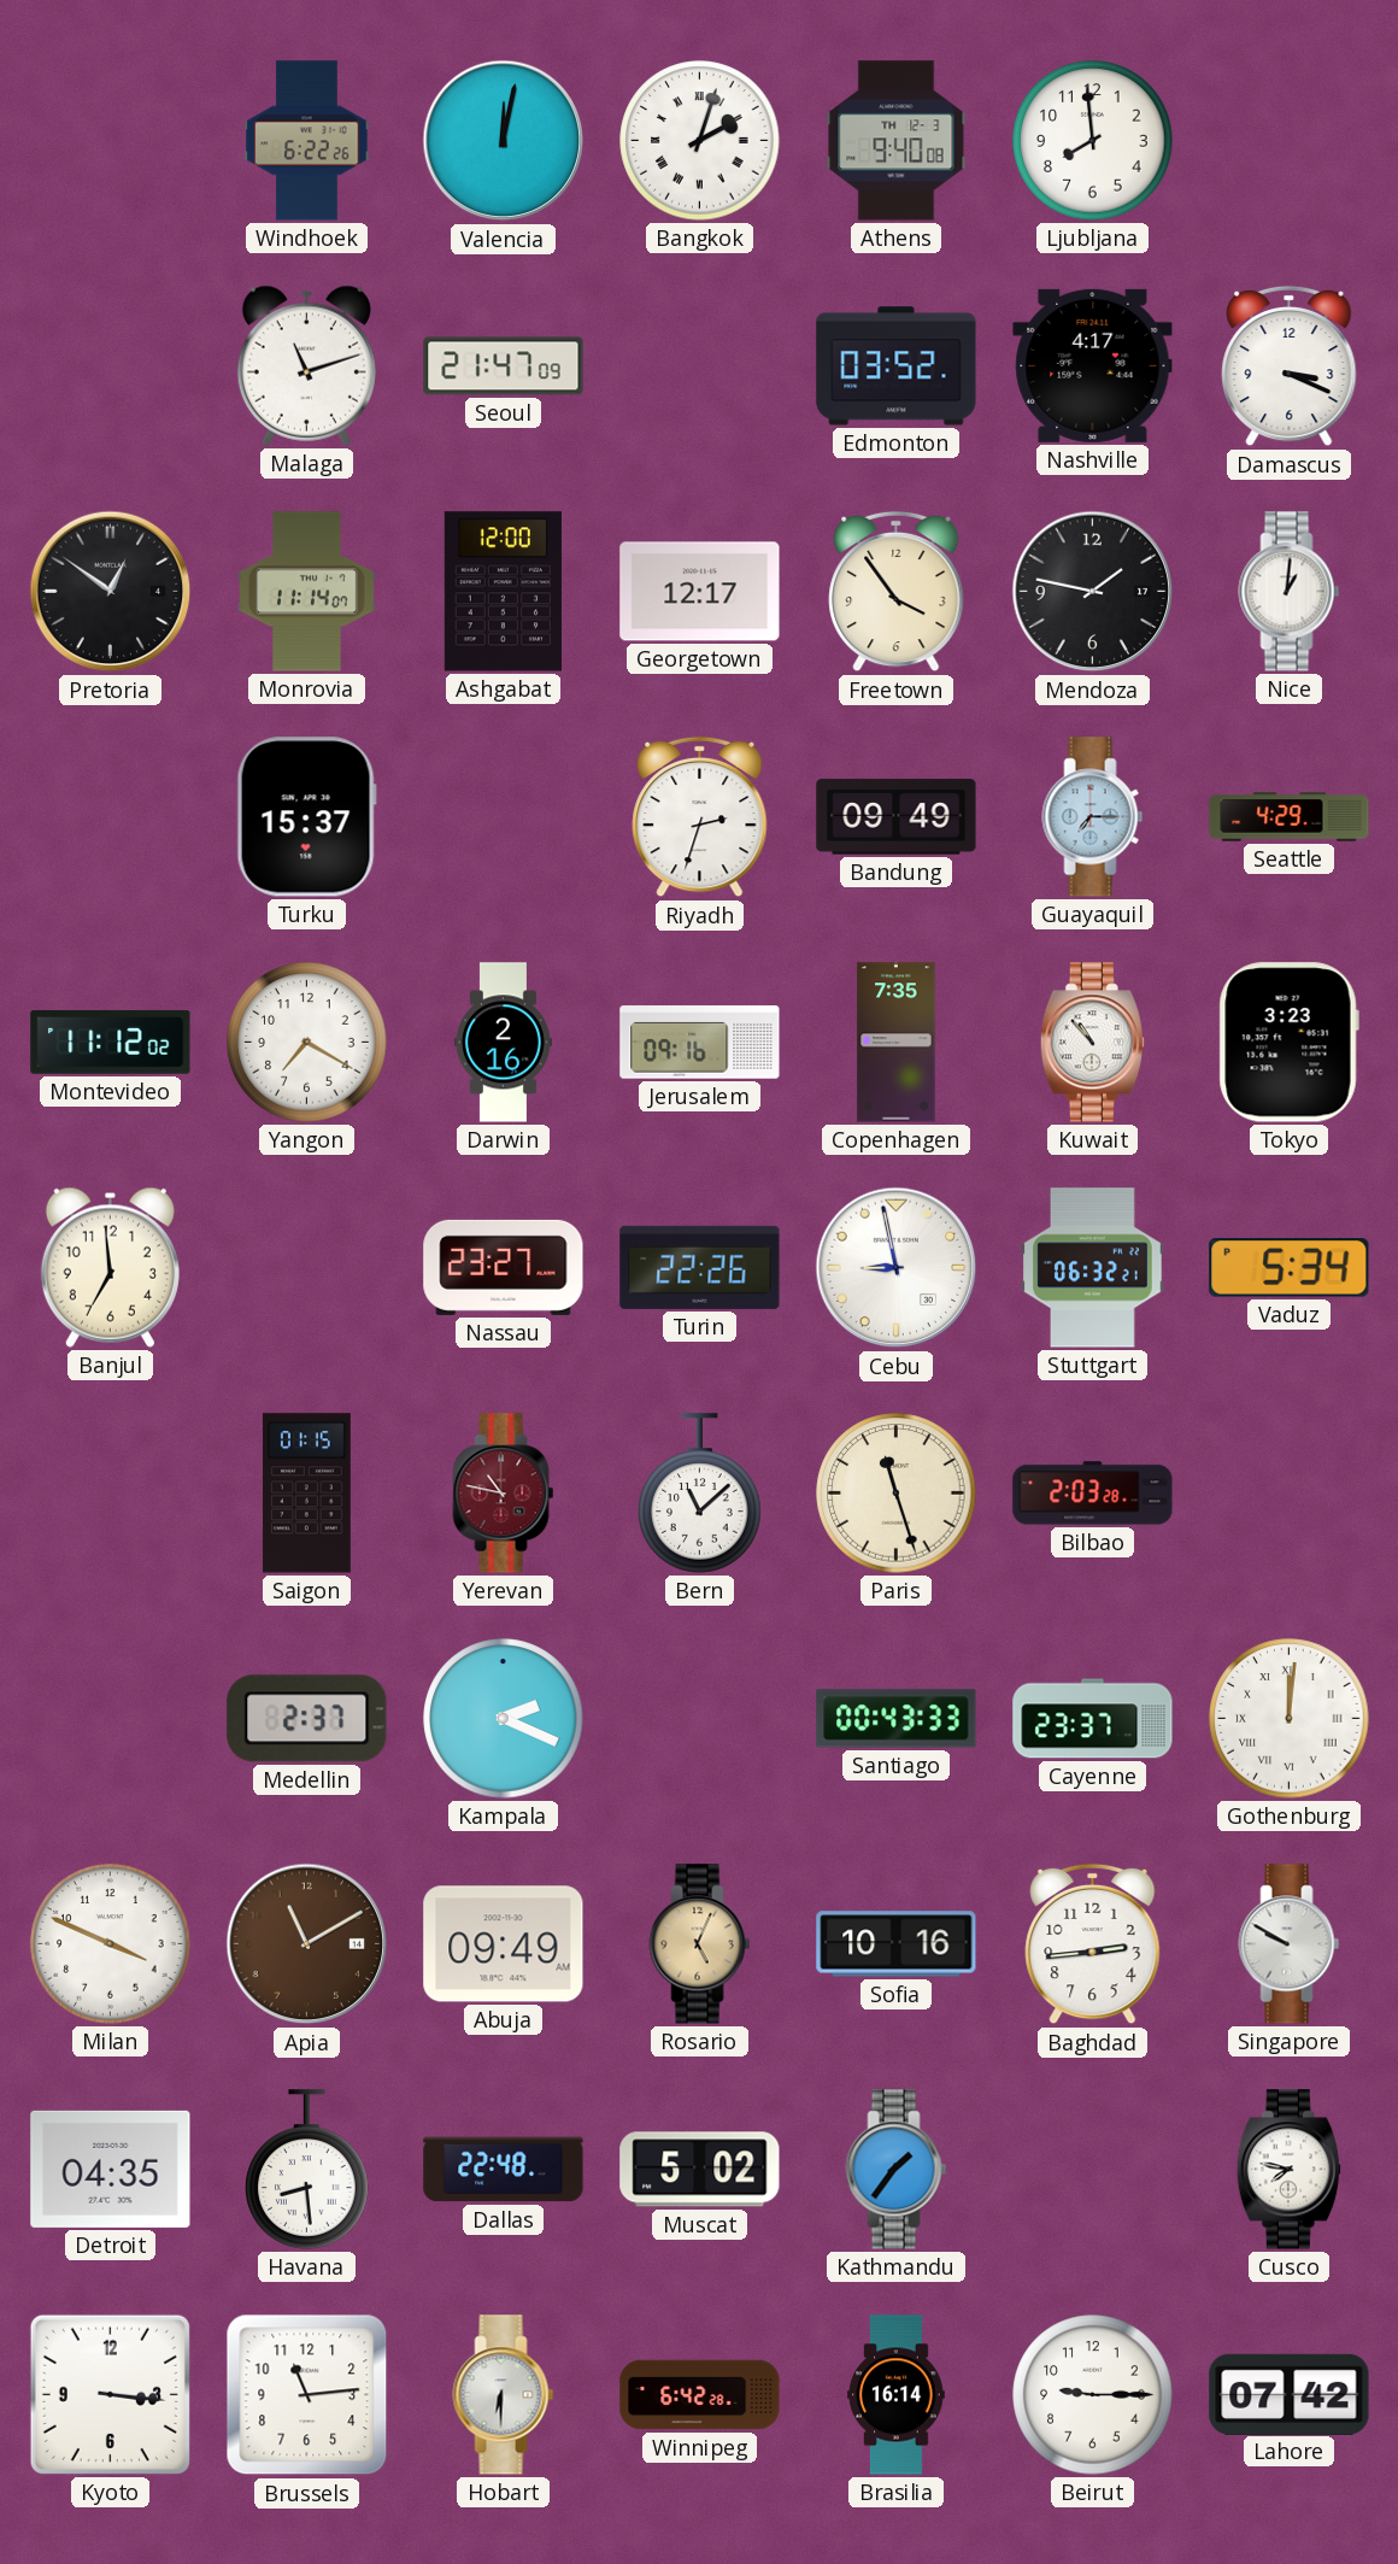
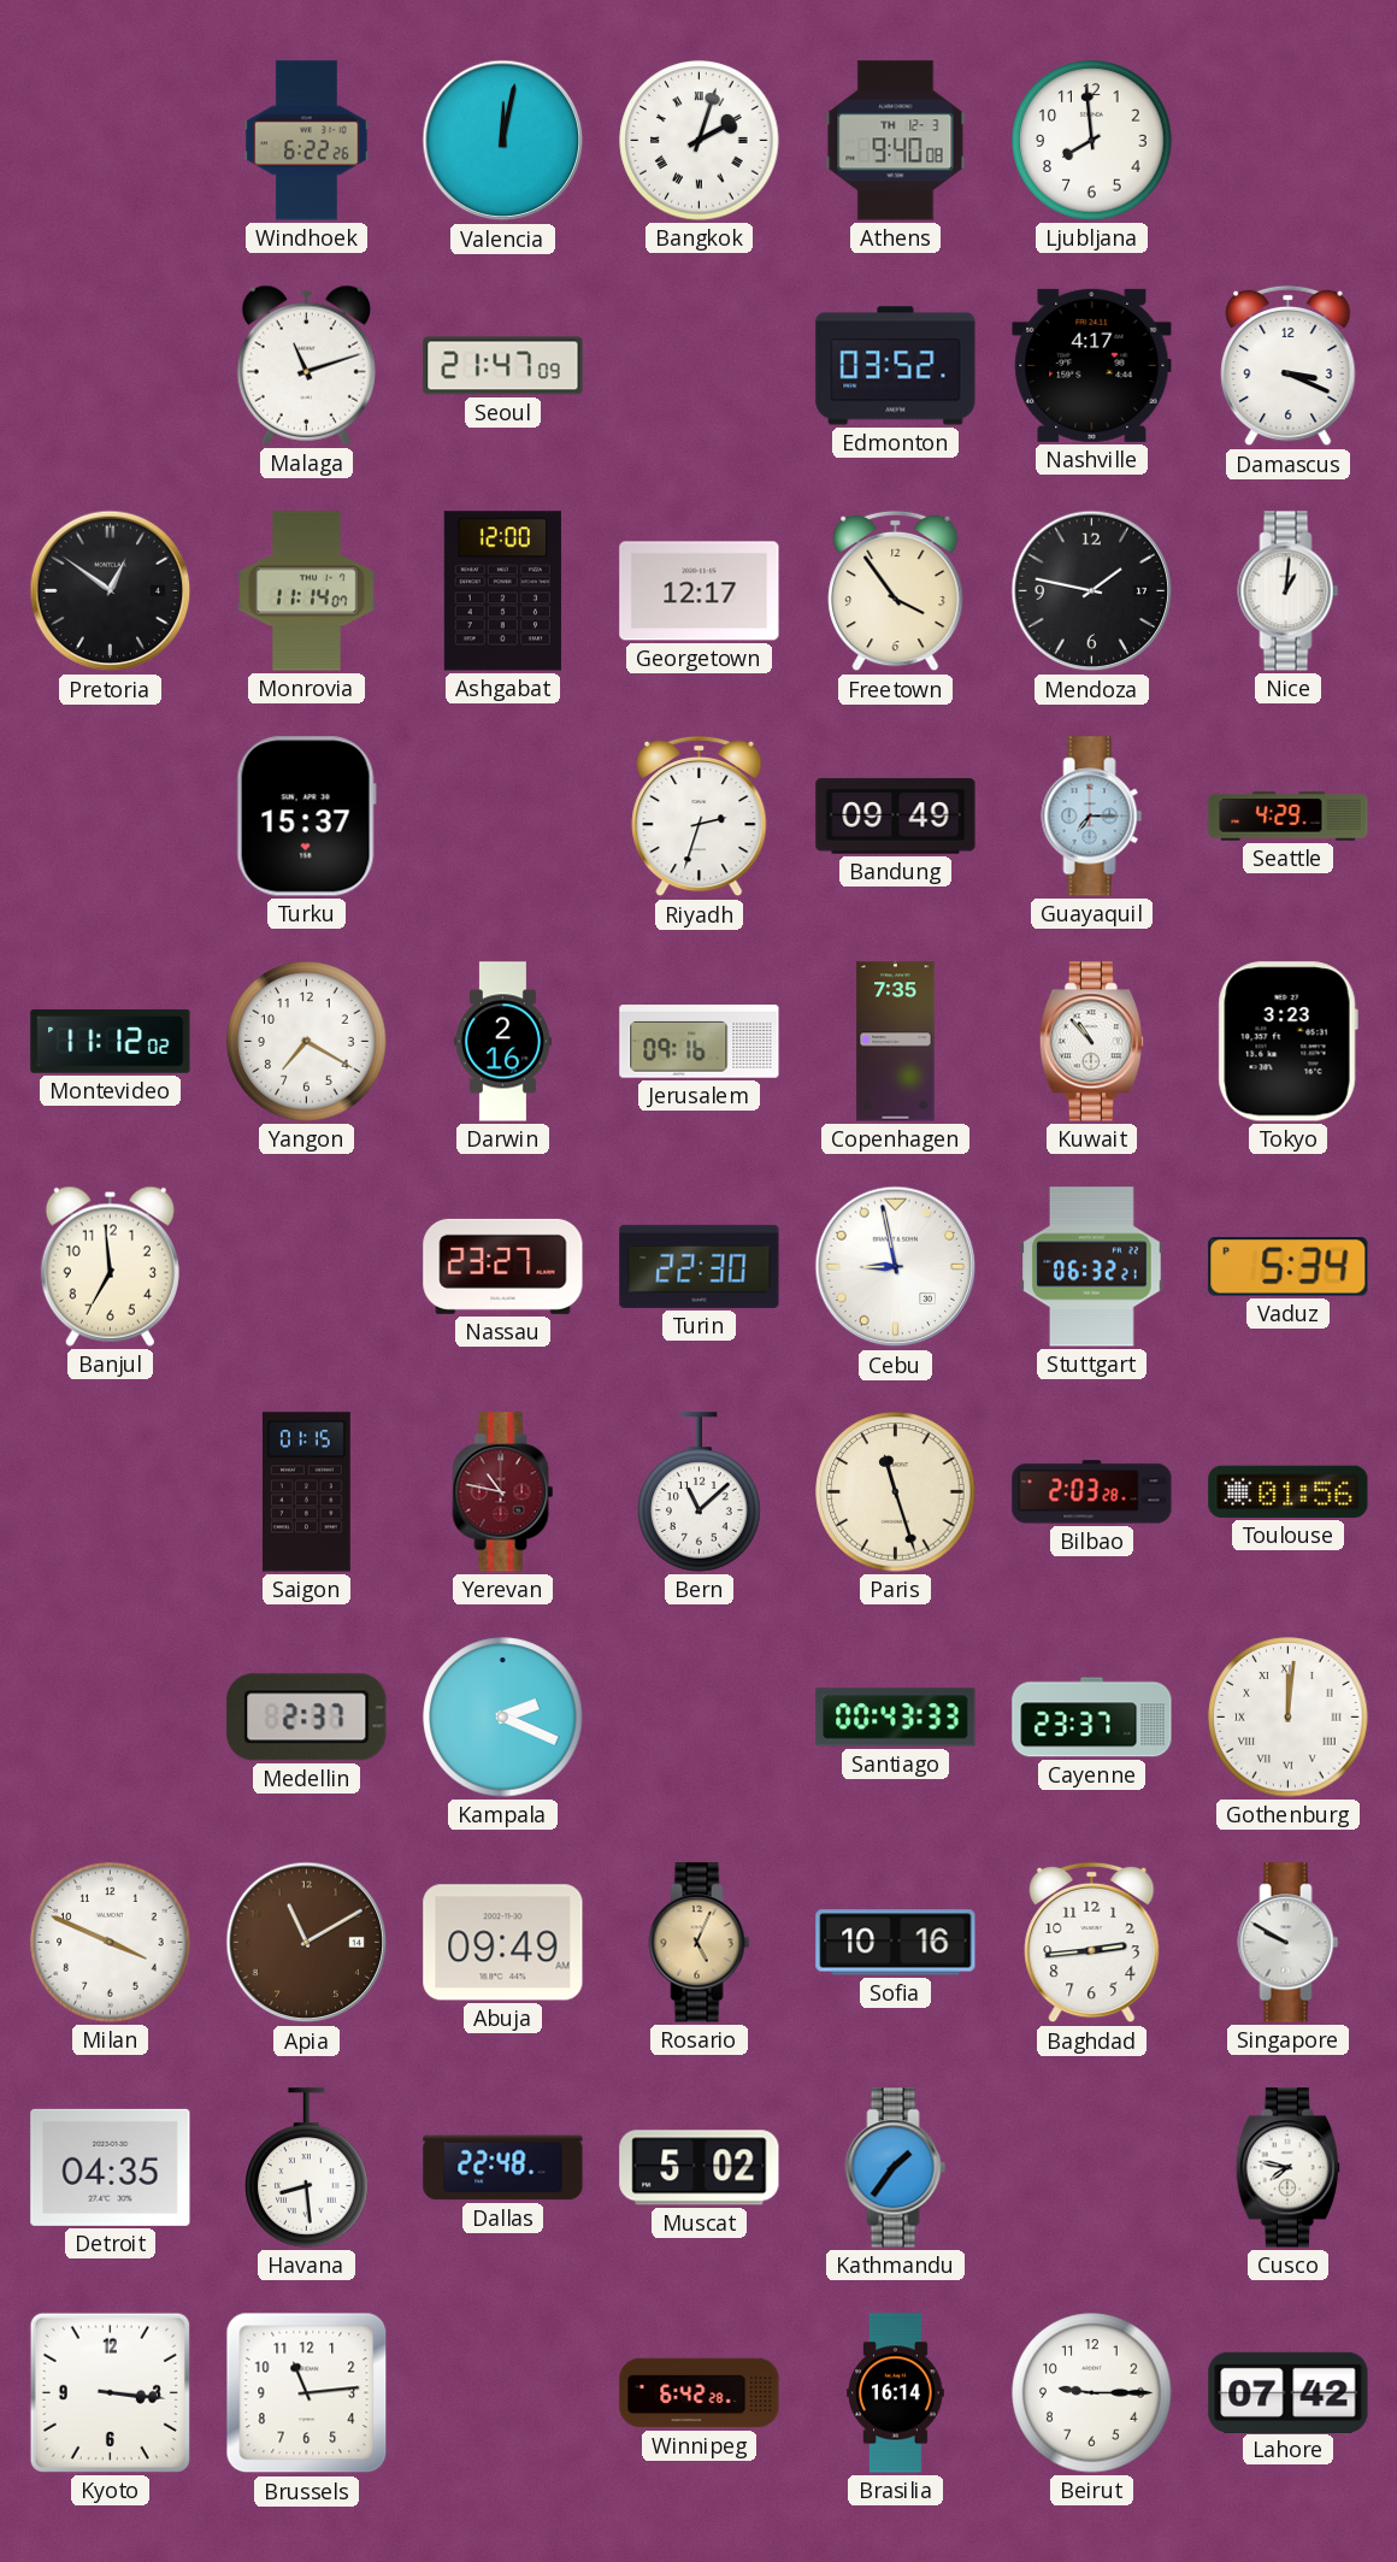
Turin: 22:26 -> 22:30
Toulouse: none -> 01:56
Hobart: 6:30 -> none
